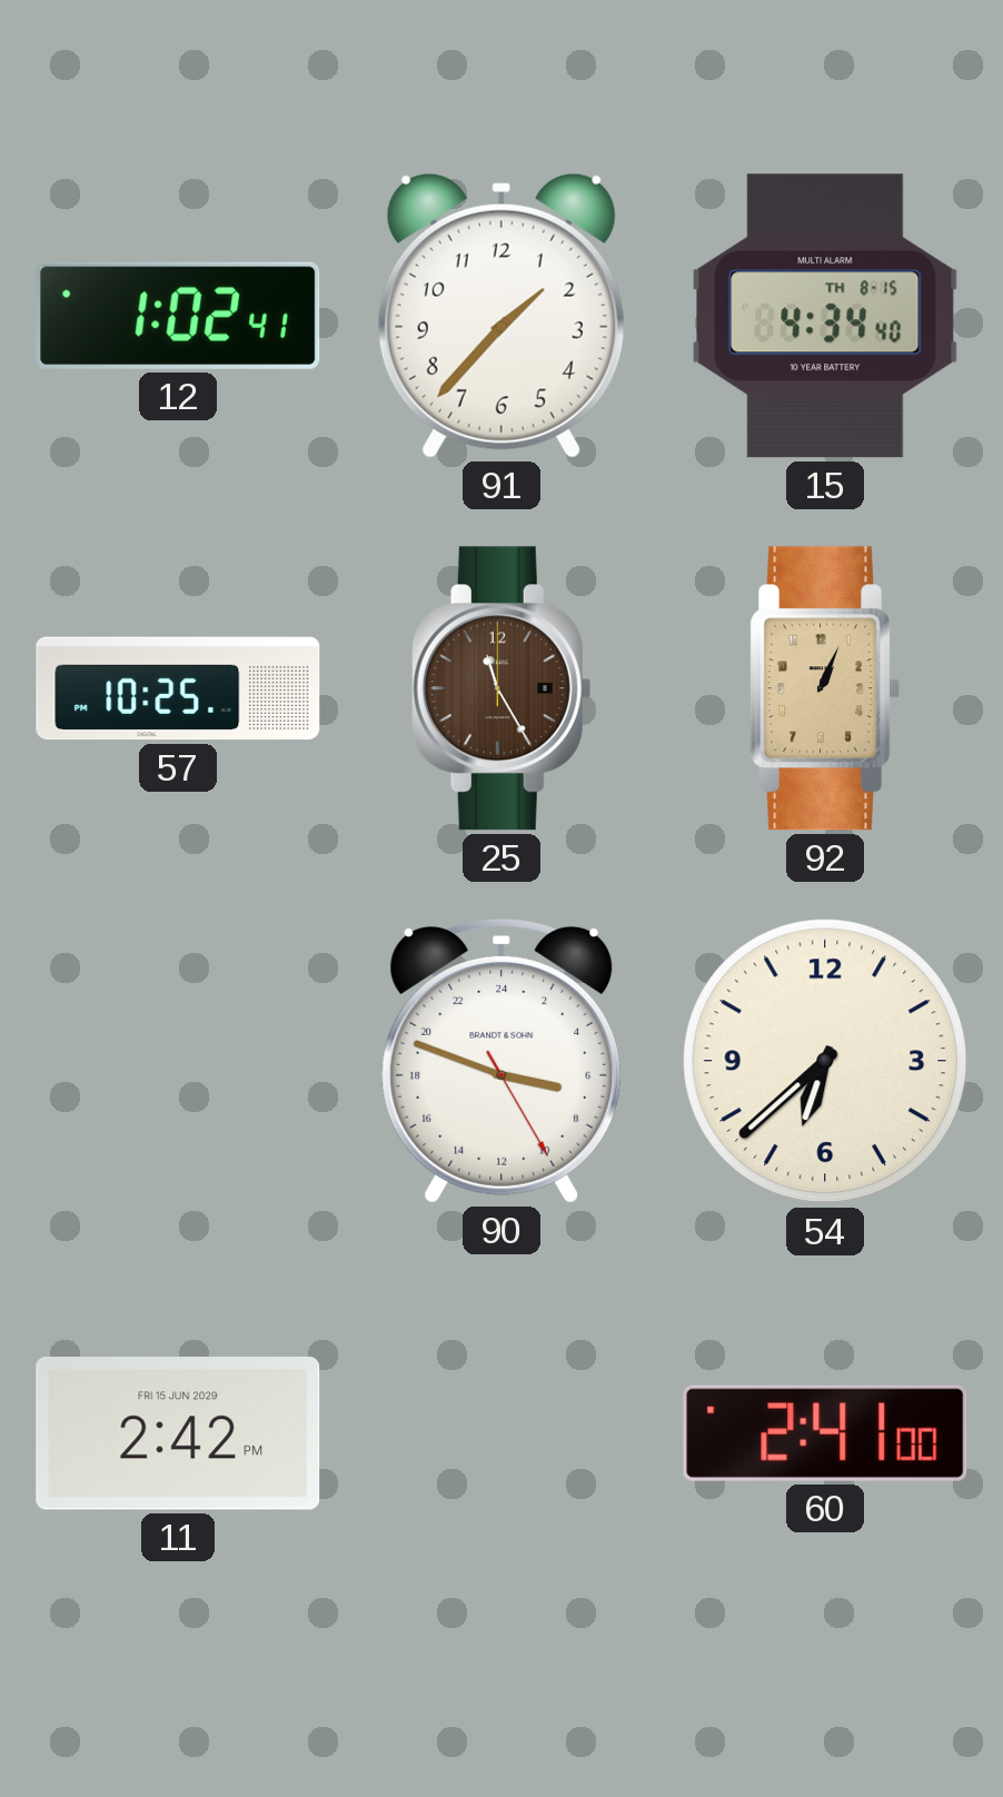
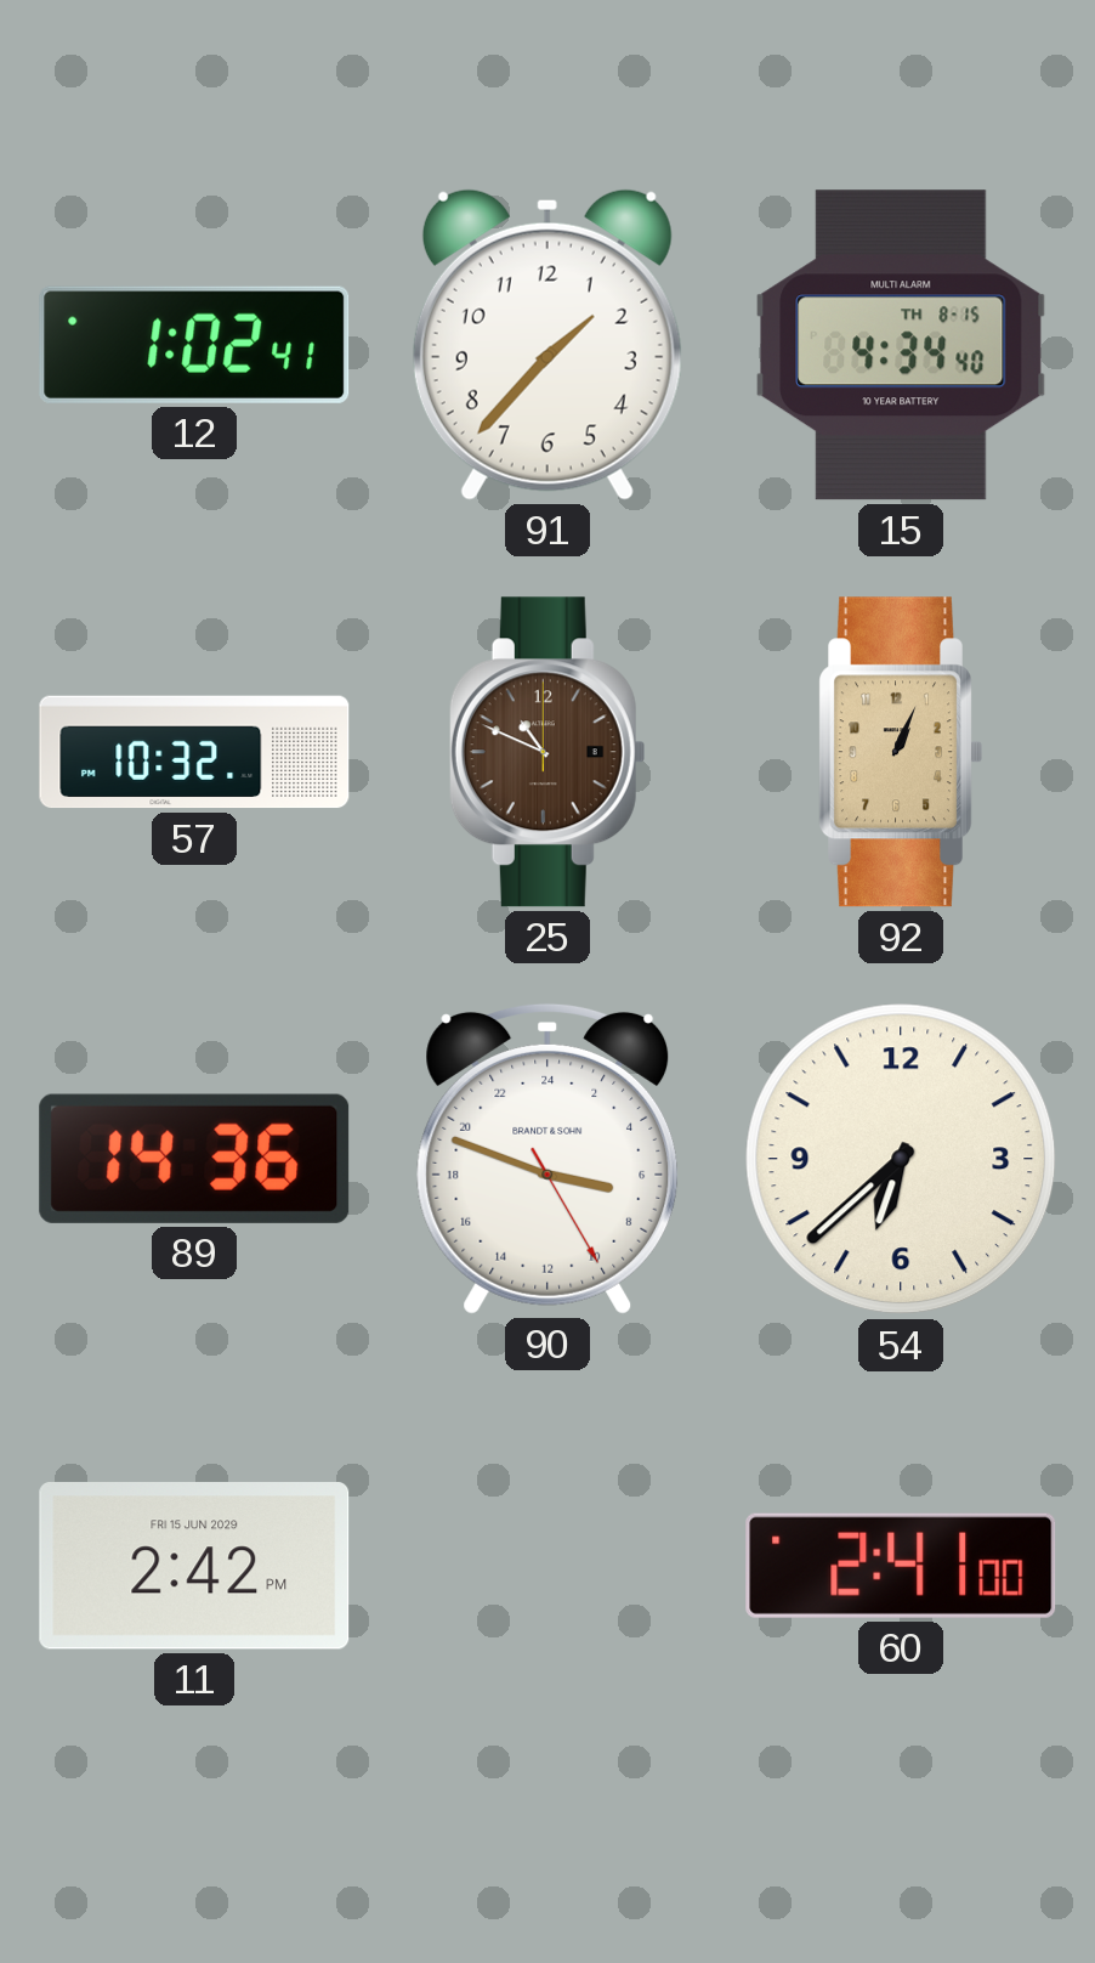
57: 10:25 -> 10:32
25: 11:25 -> 10:49
89: none -> 14:36
